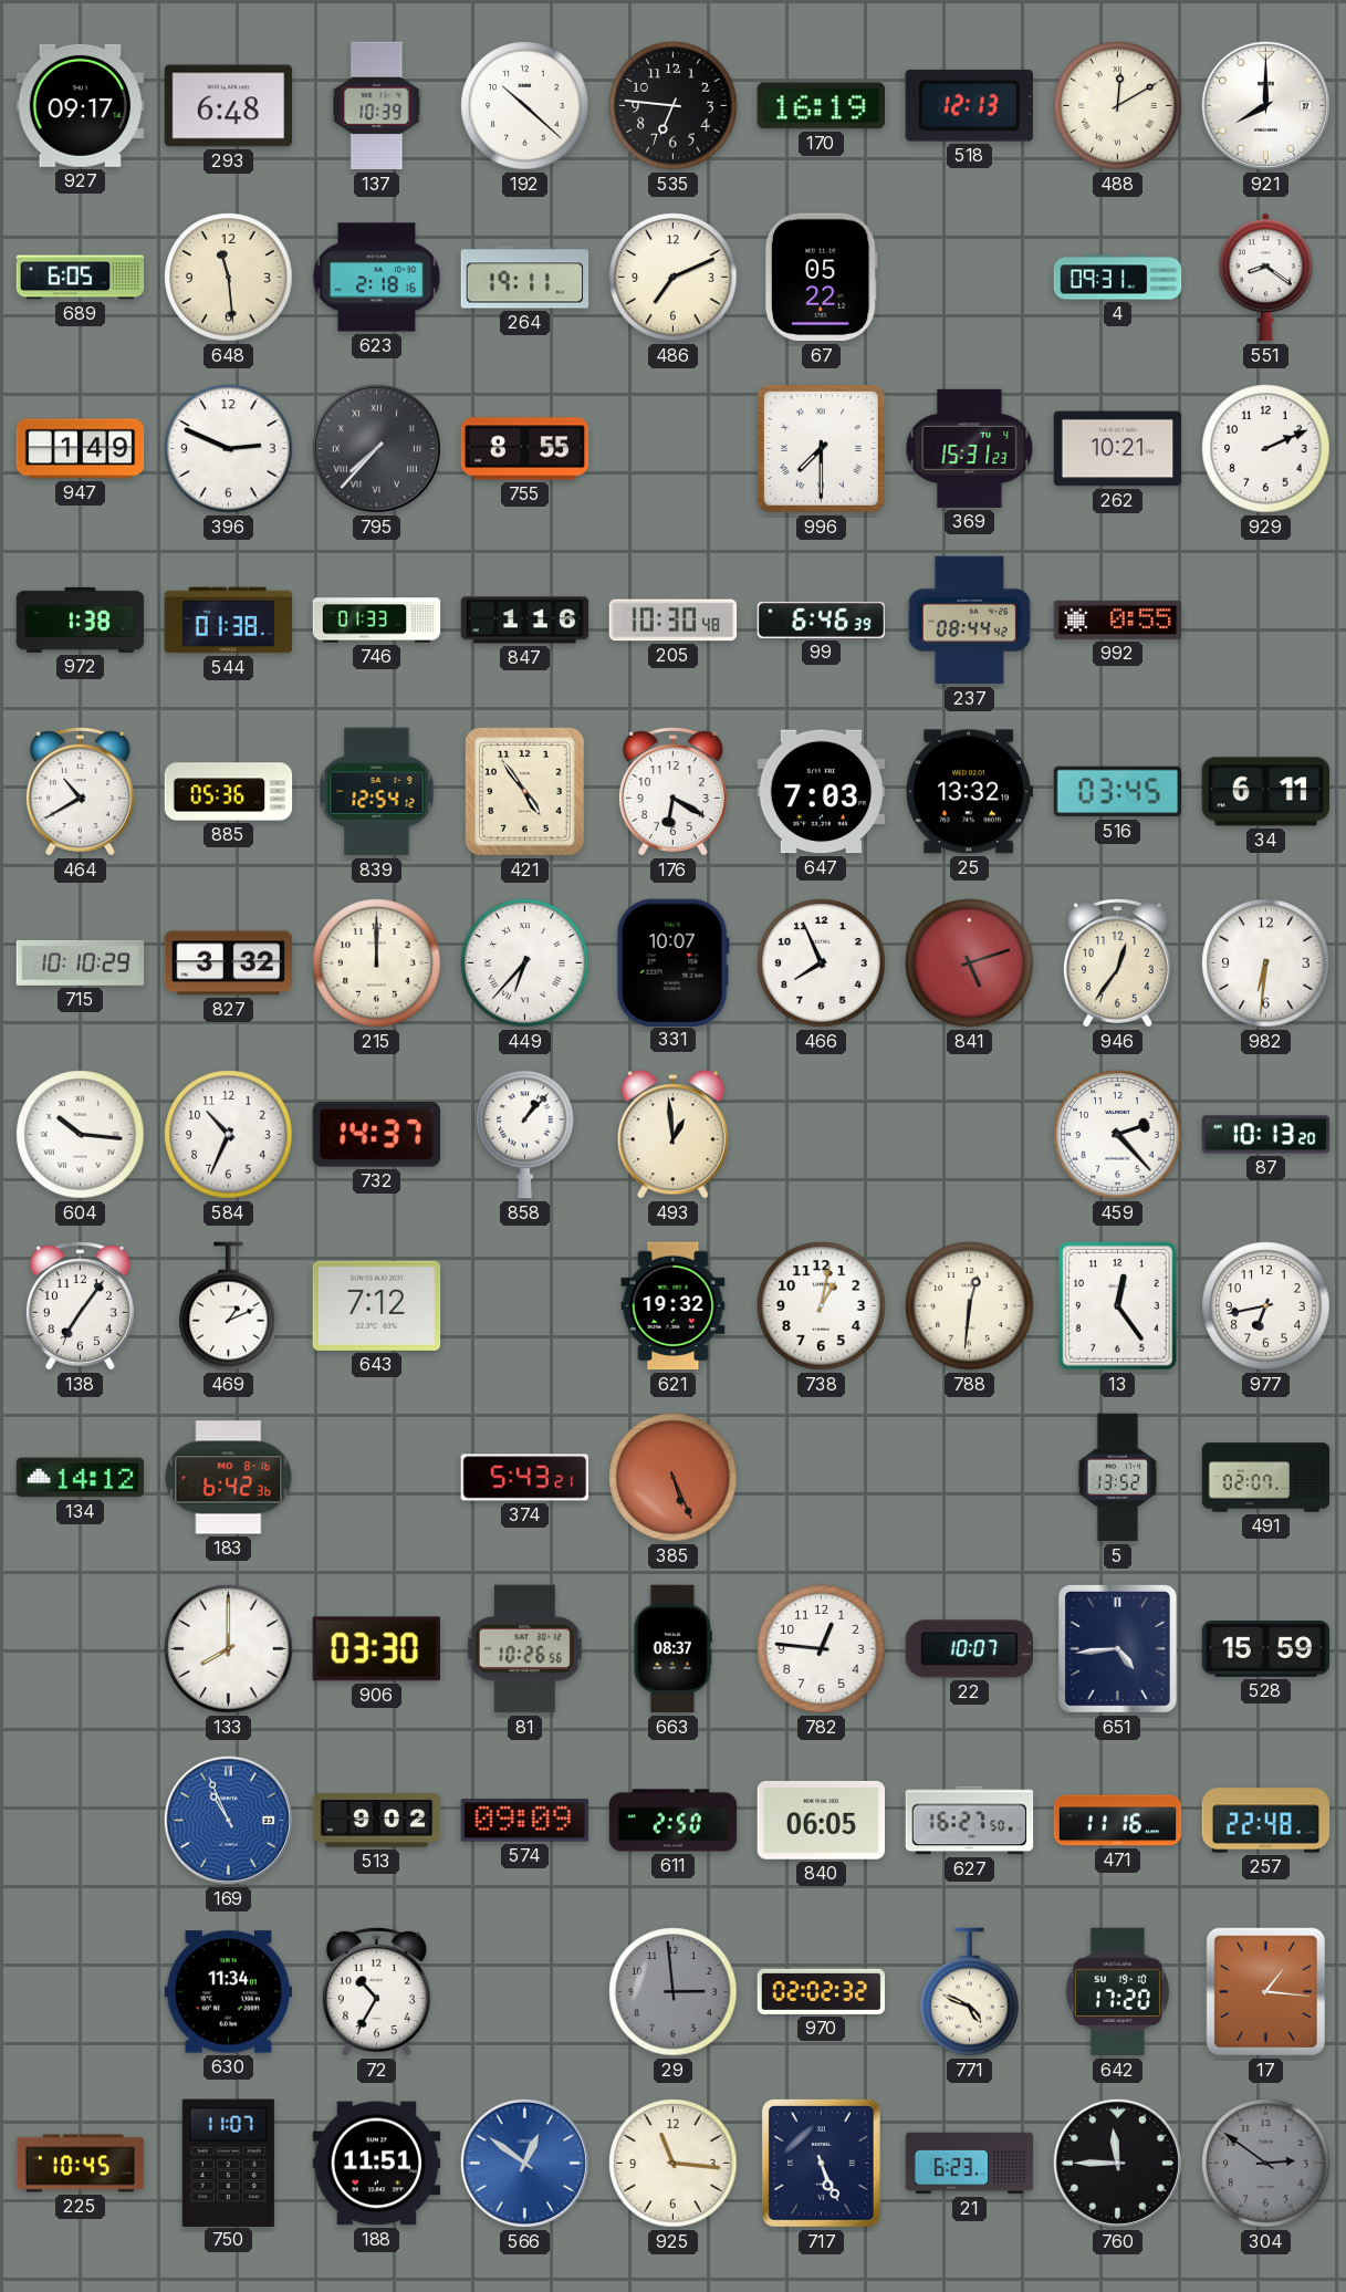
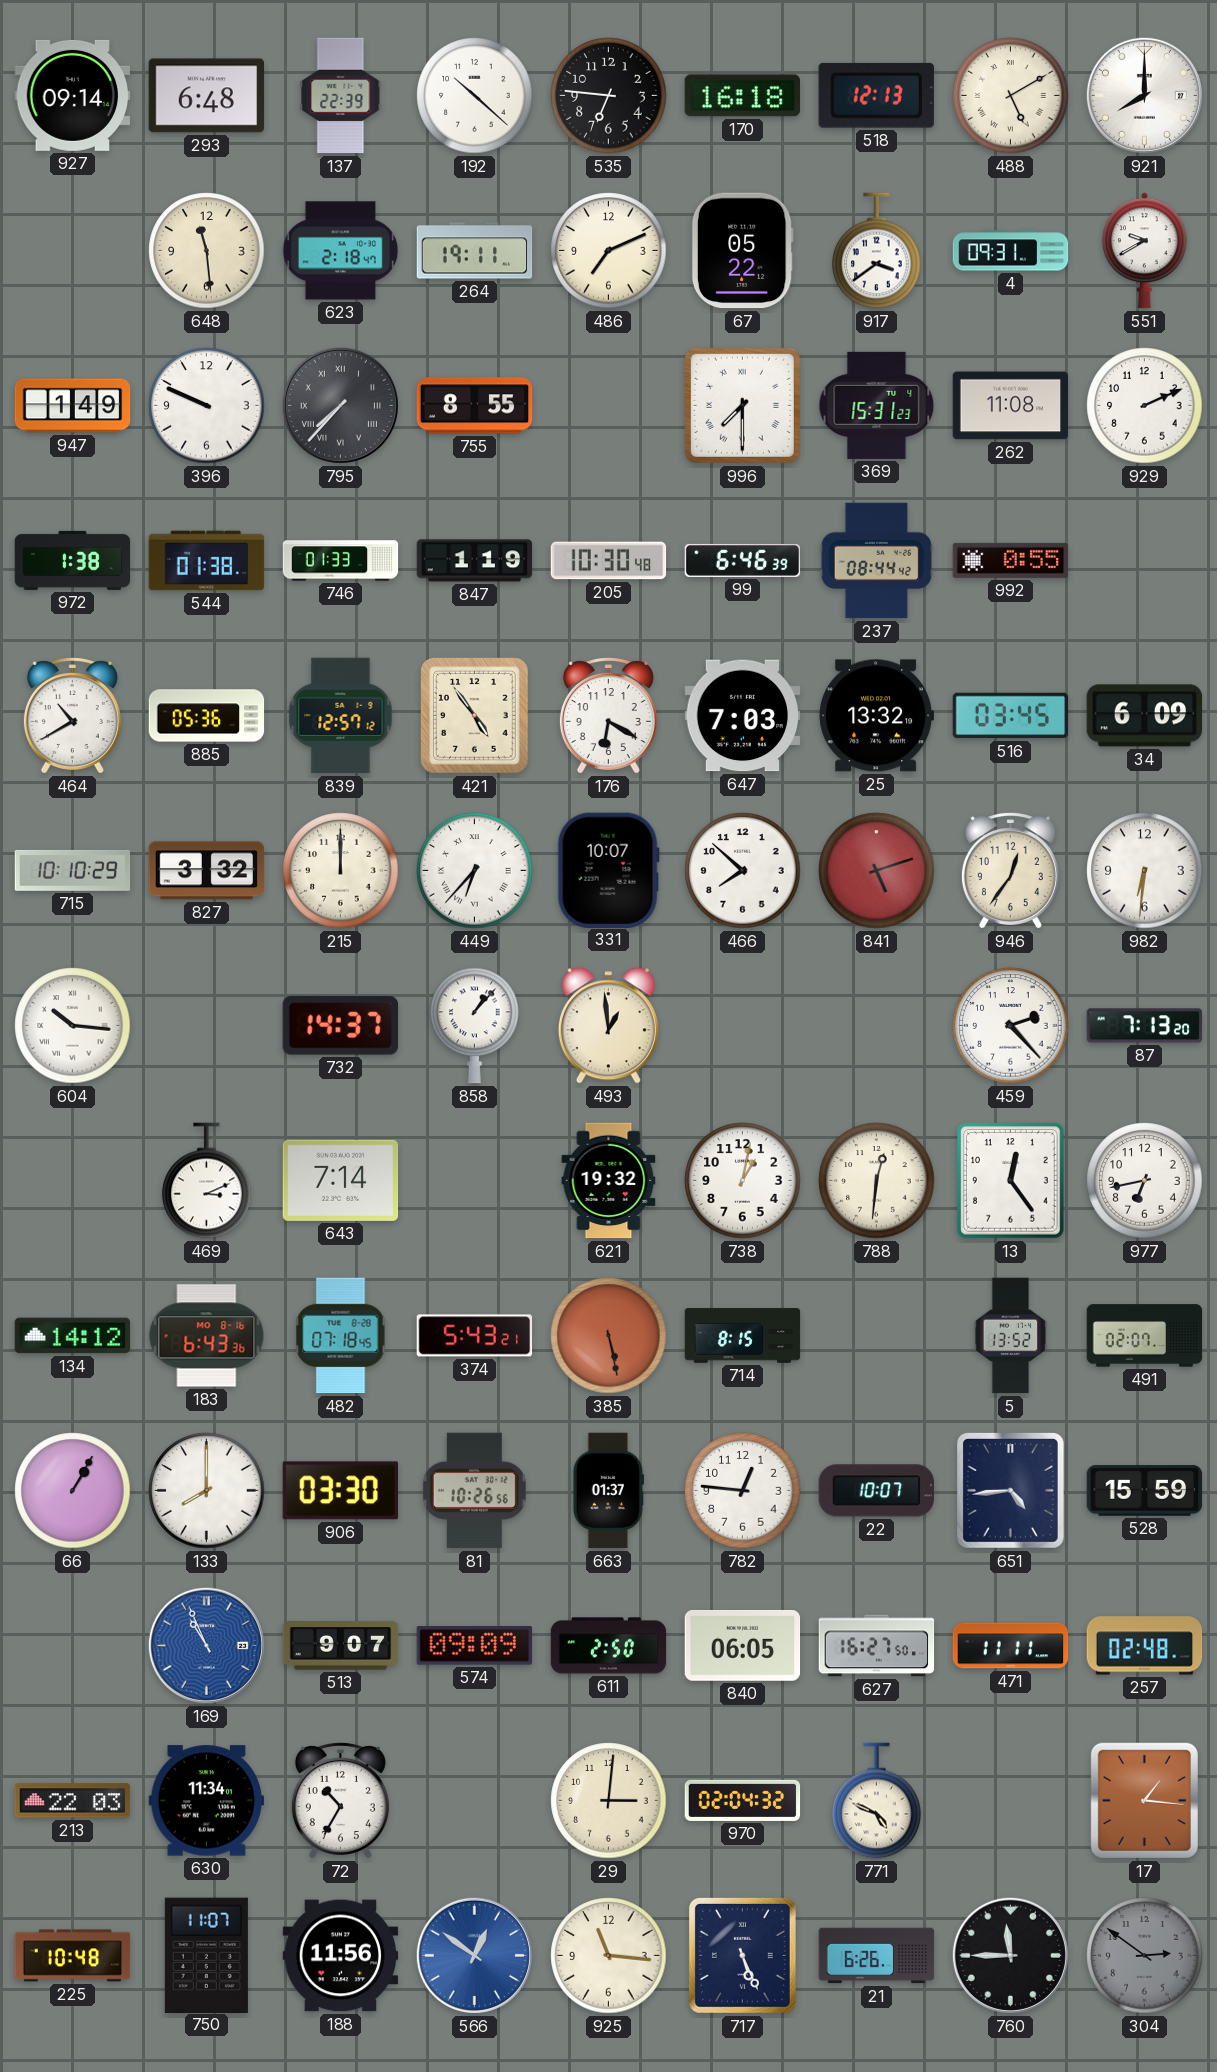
927: 09:17 -> 09:14
137: 10:39 -> 22:39
170: 16:19 -> 16:18
488: 12:10 -> 5:10
689: 6:05 -> none
623: 2:18:16 -> 2:18:47
917: none -> 3:39
551: 8:21 -> 9:40
396: 2:49 -> 9:49
262: 10:21 -> 11:08
847: 1:16 -> 1:19
839: 12:54 -> 12:57
34: 6:11 -> 6:09
466: 7:56 -> 7:52
584: 10:34 -> none
87: 10:13 -> 7:13
138: 7:06 -> none
469: 1:11 -> 3:11
643: 7:12 -> 7:14
183: 6:42 -> 6:43
482: none -> 07:18
385: 5:26 -> 5:28
714: none -> 8:15
66: none -> 1:05
663: 08:37 -> 01:37
513: 9:02 -> 9:07
471: 11:16 -> 11:11
257: 22:48 -> 02:48
213: none -> 22:03
29: 2:59 -> 3:01
29 dial: grey -> cream
970: 02:02 -> 02:04
642: 17:20 -> none
225: 10:45 -> 10:48
188: 11:51 -> 11:56
21: 6:23 -> 6:26
